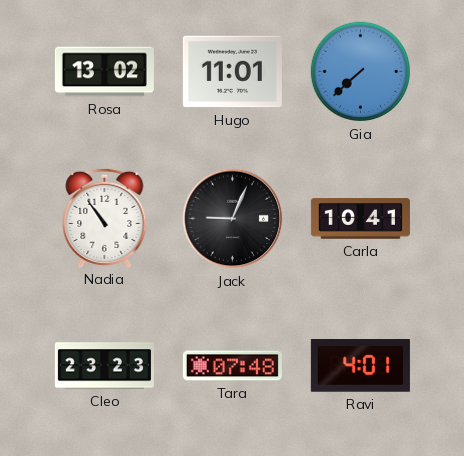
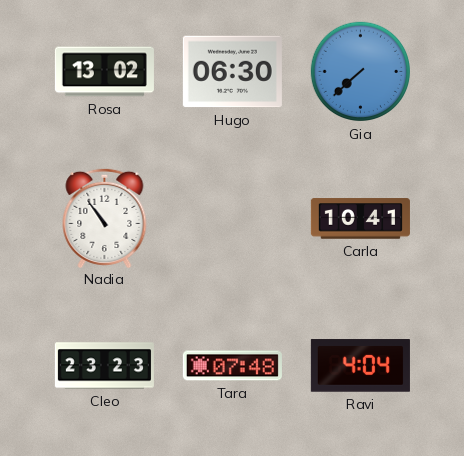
Hugo: 11:01 -> 06:30
Jack: 9:04 -> none
Ravi: 4:01 -> 4:04
